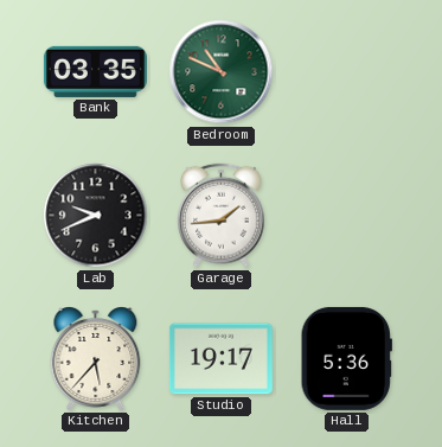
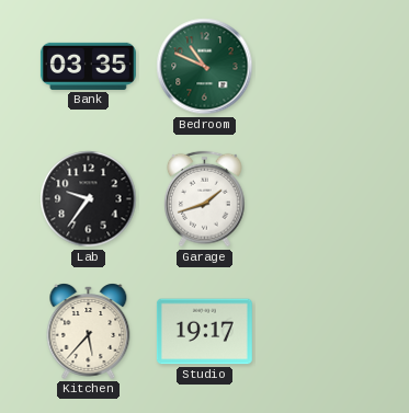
Lab: 9:41 -> 9:36
Garage: 1:44 -> 1:42
Hall: 5:36 -> none
